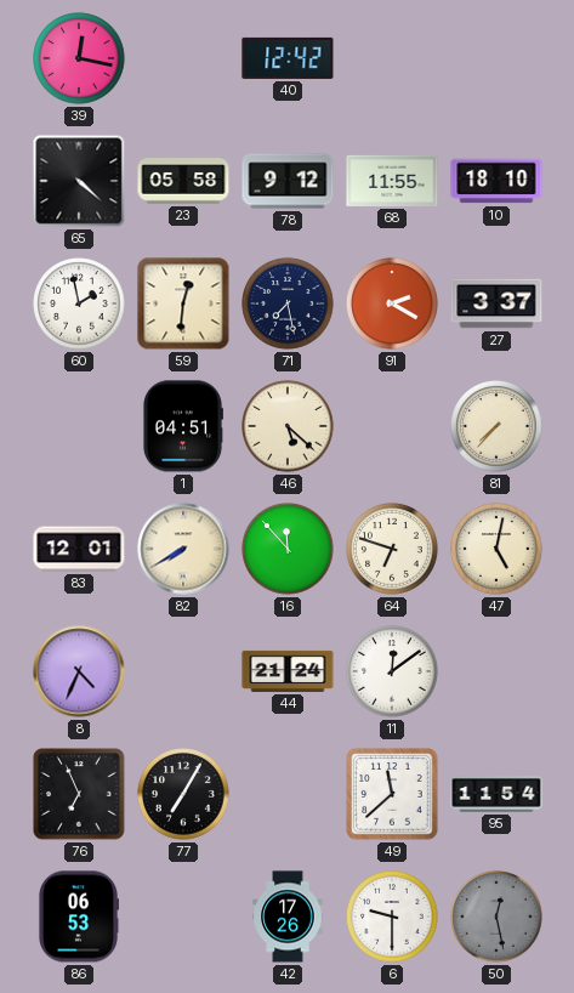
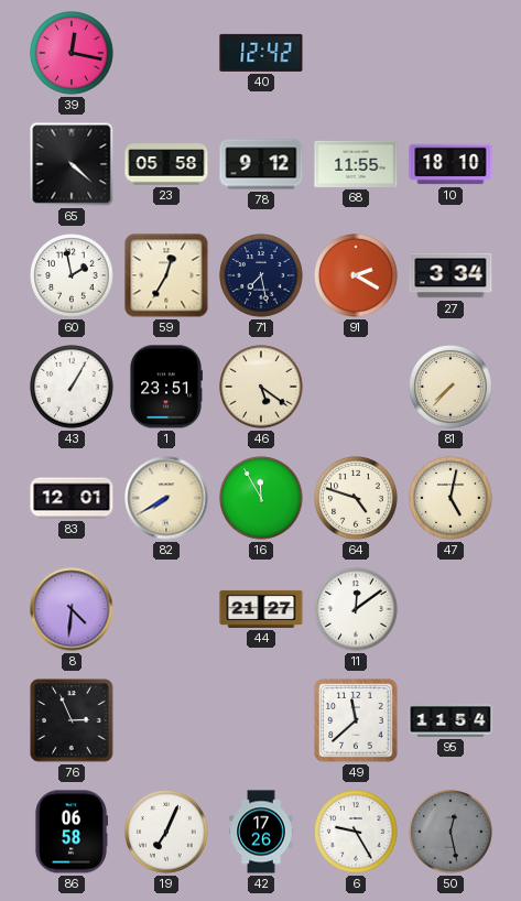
59: 12:31 -> 12:35
27: 3:37 -> 3:34
43: none -> 1:05
1: 04:51 -> 23:51
46: 5:22 -> 5:21
16: 11:53 -> 11:55
64: 6:48 -> 4:48
8: 4:34 -> 4:31
44: 21:24 -> 21:27
76: 6:56 -> 2:56
77: 7:05 -> none
86: 06:53 -> 06:58
19: none -> 7:04
6: 9:30 -> 9:25
